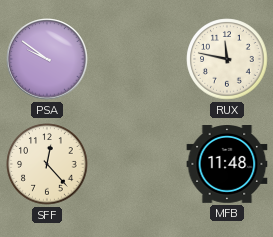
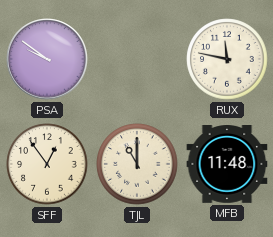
SFF: 12:23 -> 12:54
TJL: none -> 11:00
